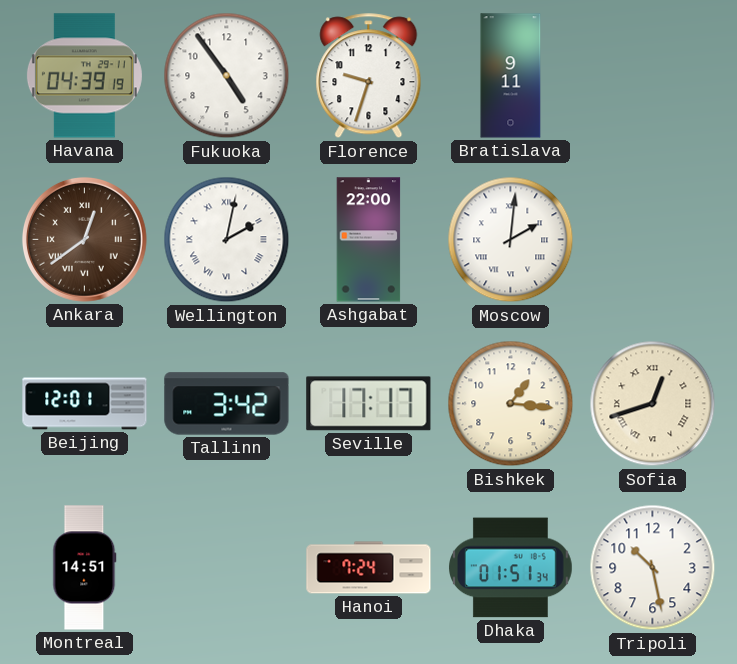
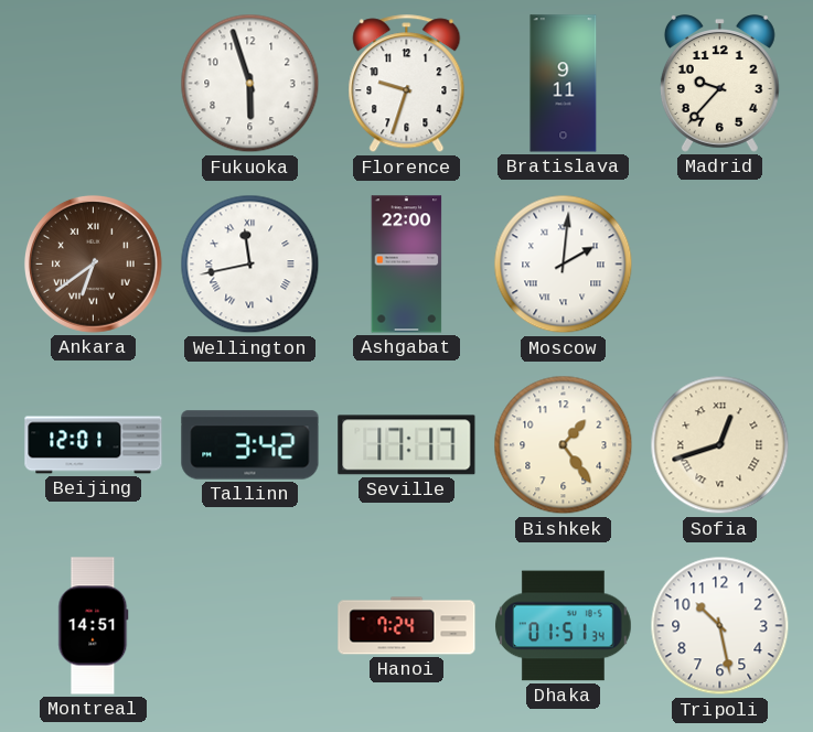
Havana: 04:39 -> none
Fukuoka: 4:54 -> 5:57
Madrid: none -> 9:37
Ankara: 12:39 -> 6:39
Wellington: 2:02 -> 11:43
Bishkek: 1:16 -> 1:24
